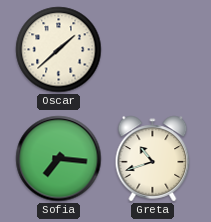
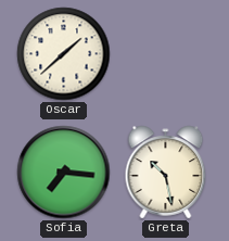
Greta: 10:42 -> 10:28
